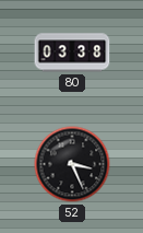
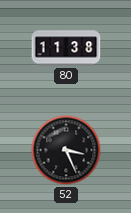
80: 03:38 -> 11:38
